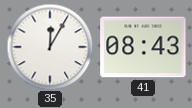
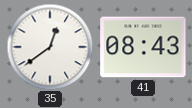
35: 12:05 -> 12:39
